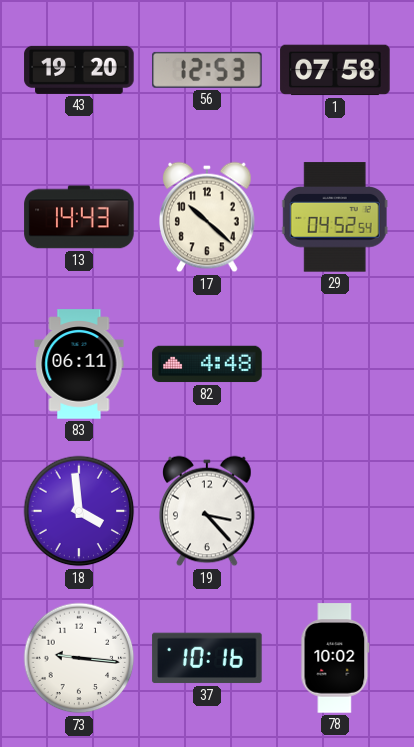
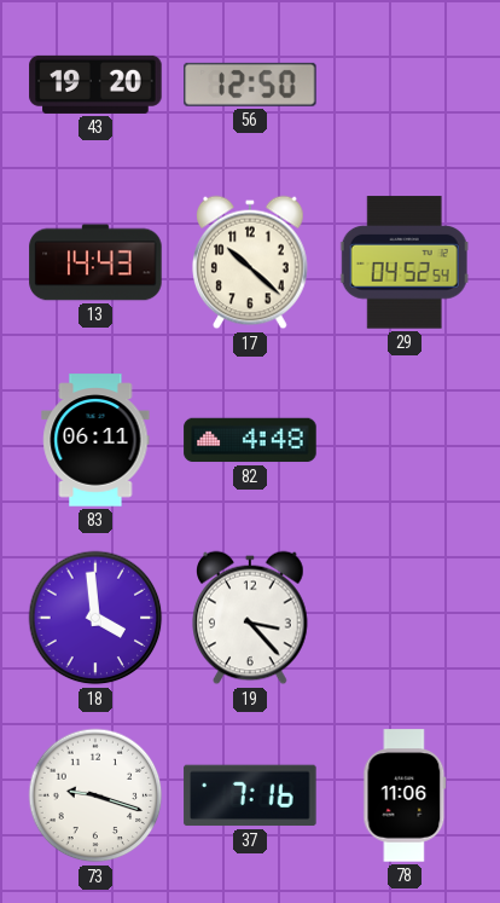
56: 12:53 -> 12:50
1: 07:58 -> none
73: 9:16 -> 9:18
37: 10:16 -> 7:16
78: 10:02 -> 11:06
